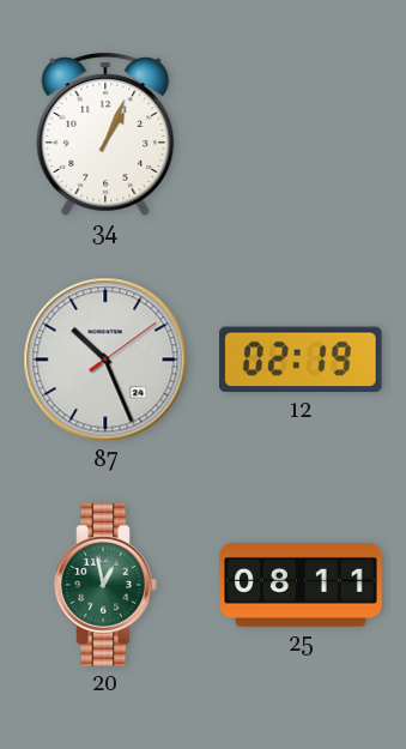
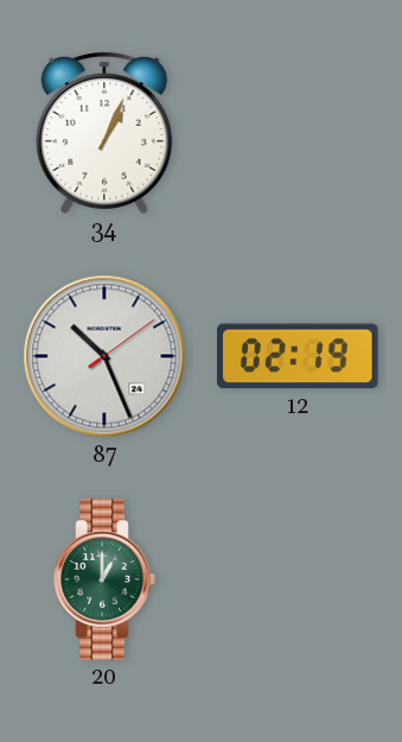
20: 12:58 -> 1:00
25: 08:11 -> none
